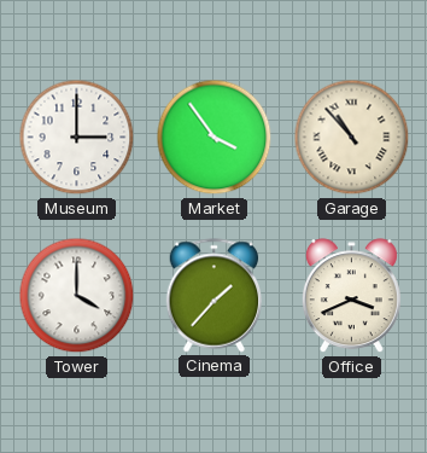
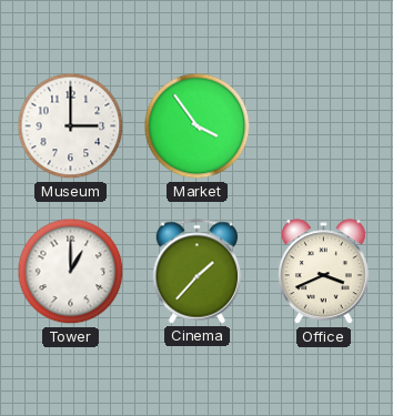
Garage: 10:53 -> none
Tower: 4:00 -> 1:00
